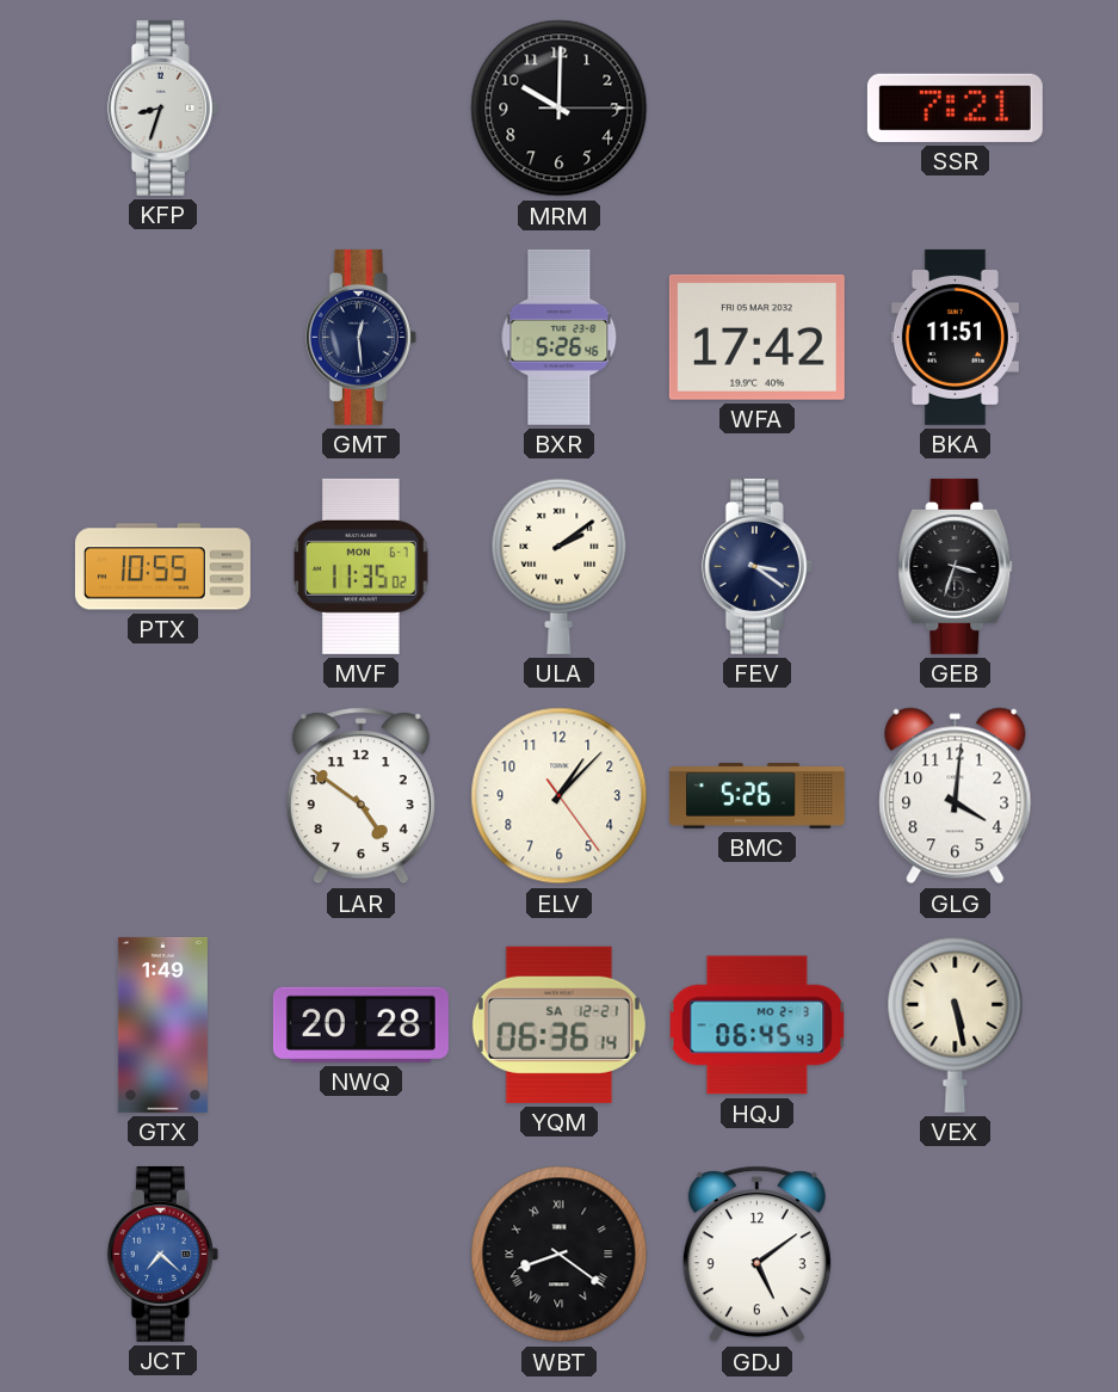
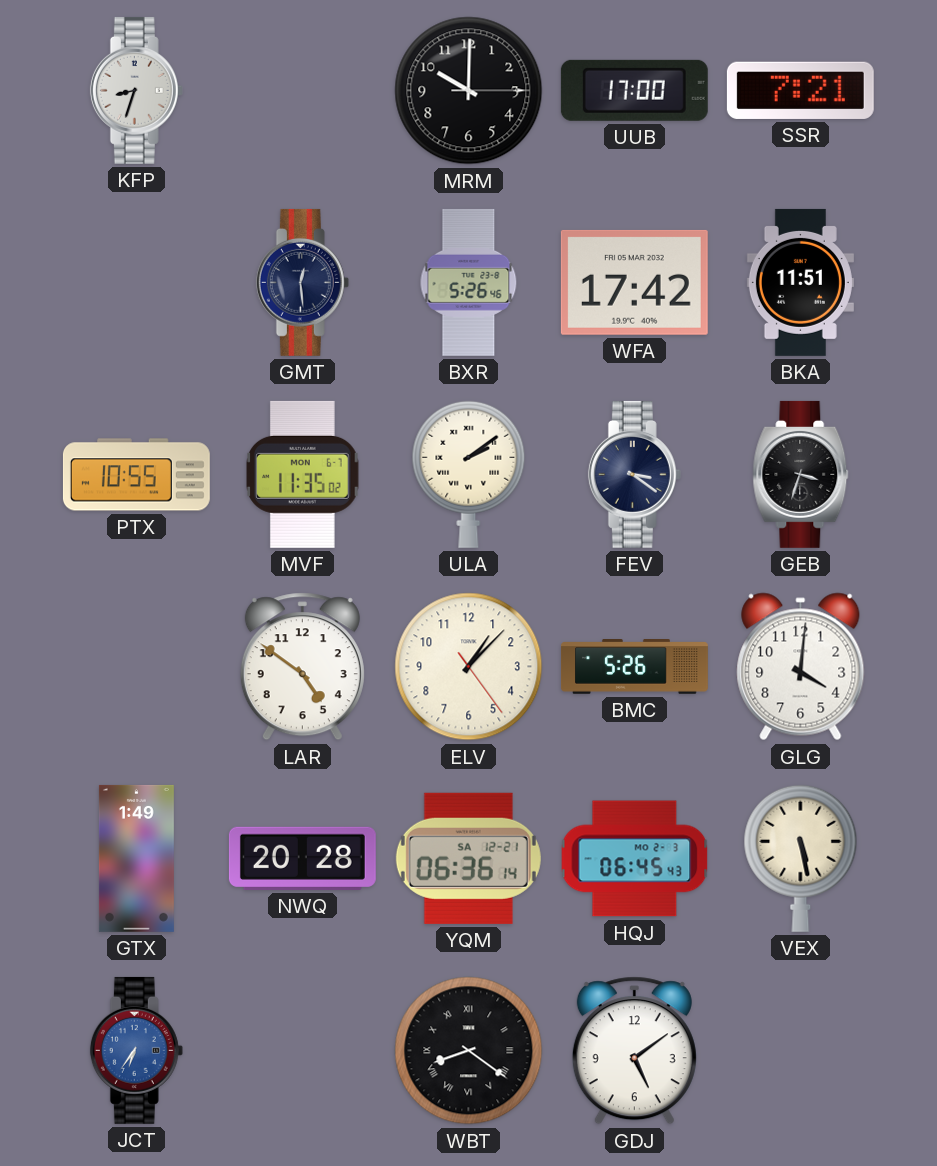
UUB: none -> 17:00
JCT: 7:22 -> 6:36
